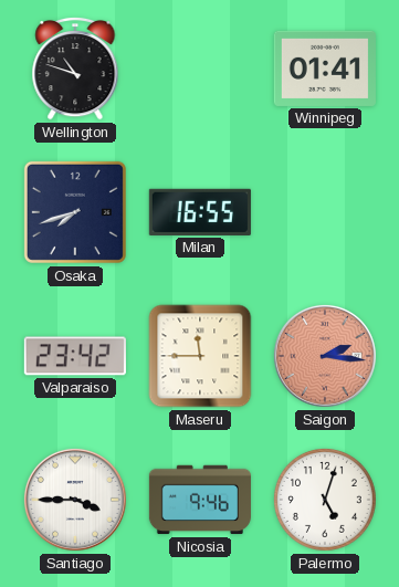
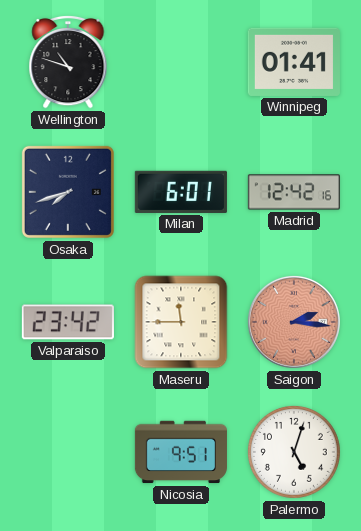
Milan: 16:55 -> 6:01
Madrid: none -> 12:42
Santiago: 3:45 -> none
Nicosia: 9:46 -> 9:51
